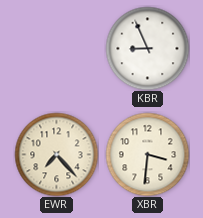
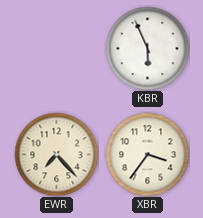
KBR: 8:56 -> 5:56
XBR: 3:31 -> 3:36
